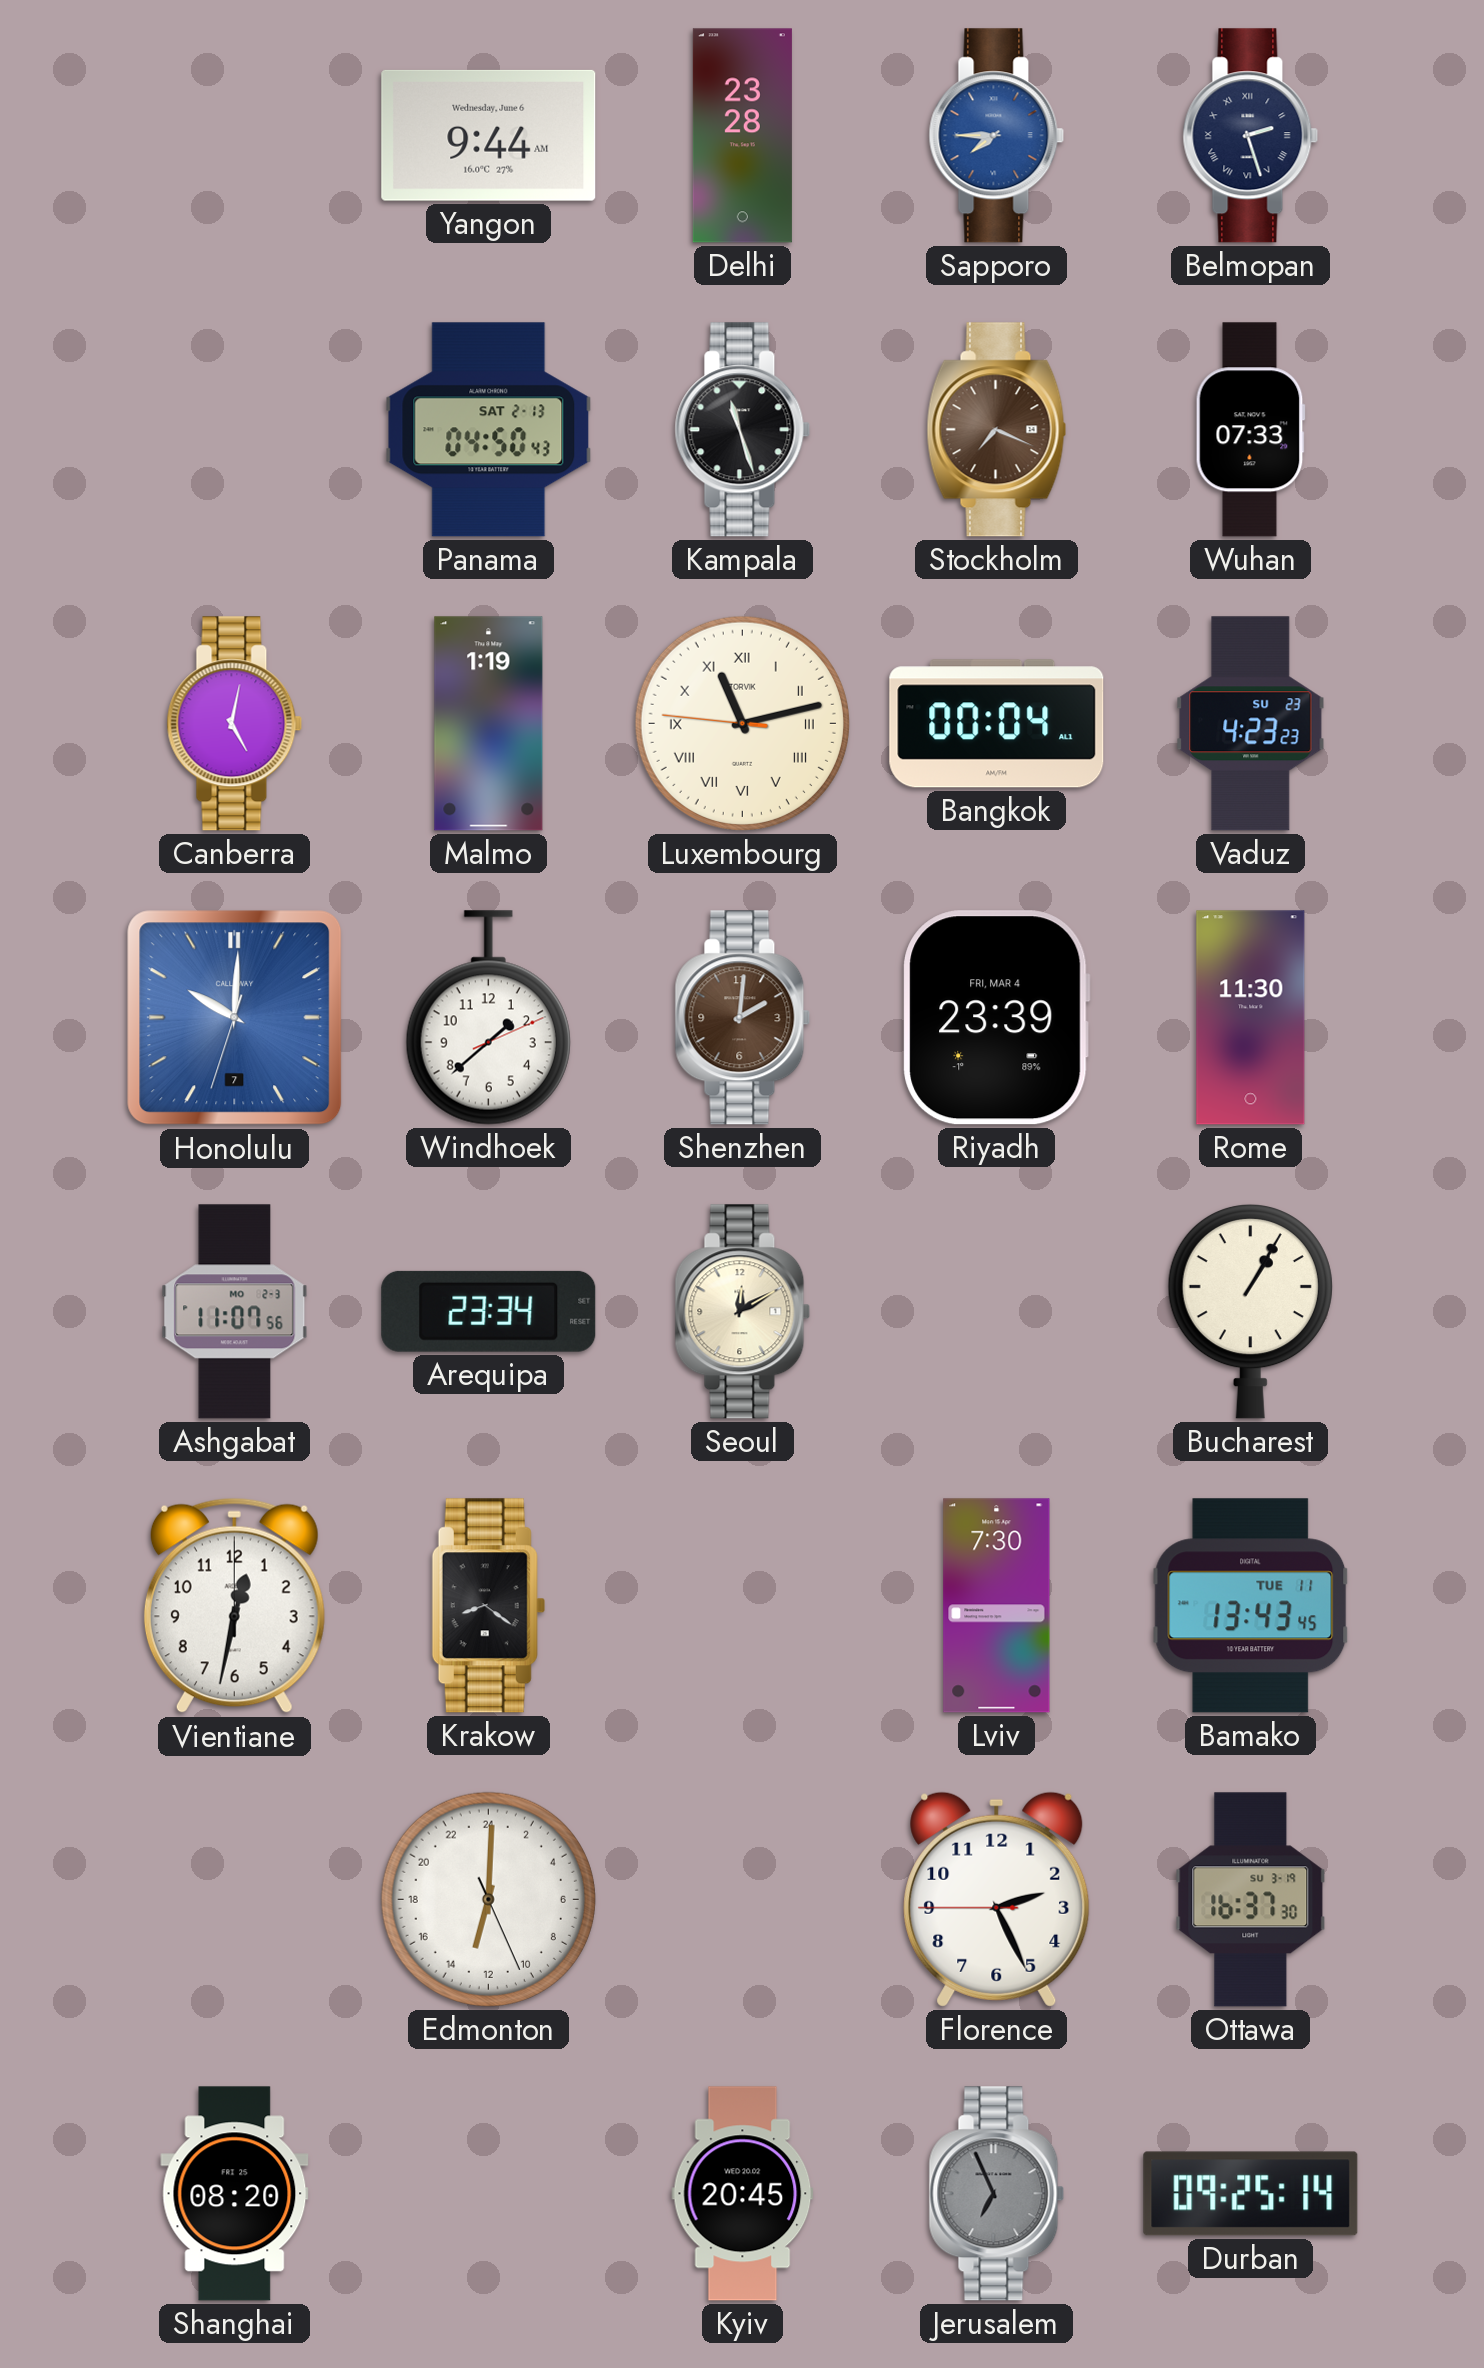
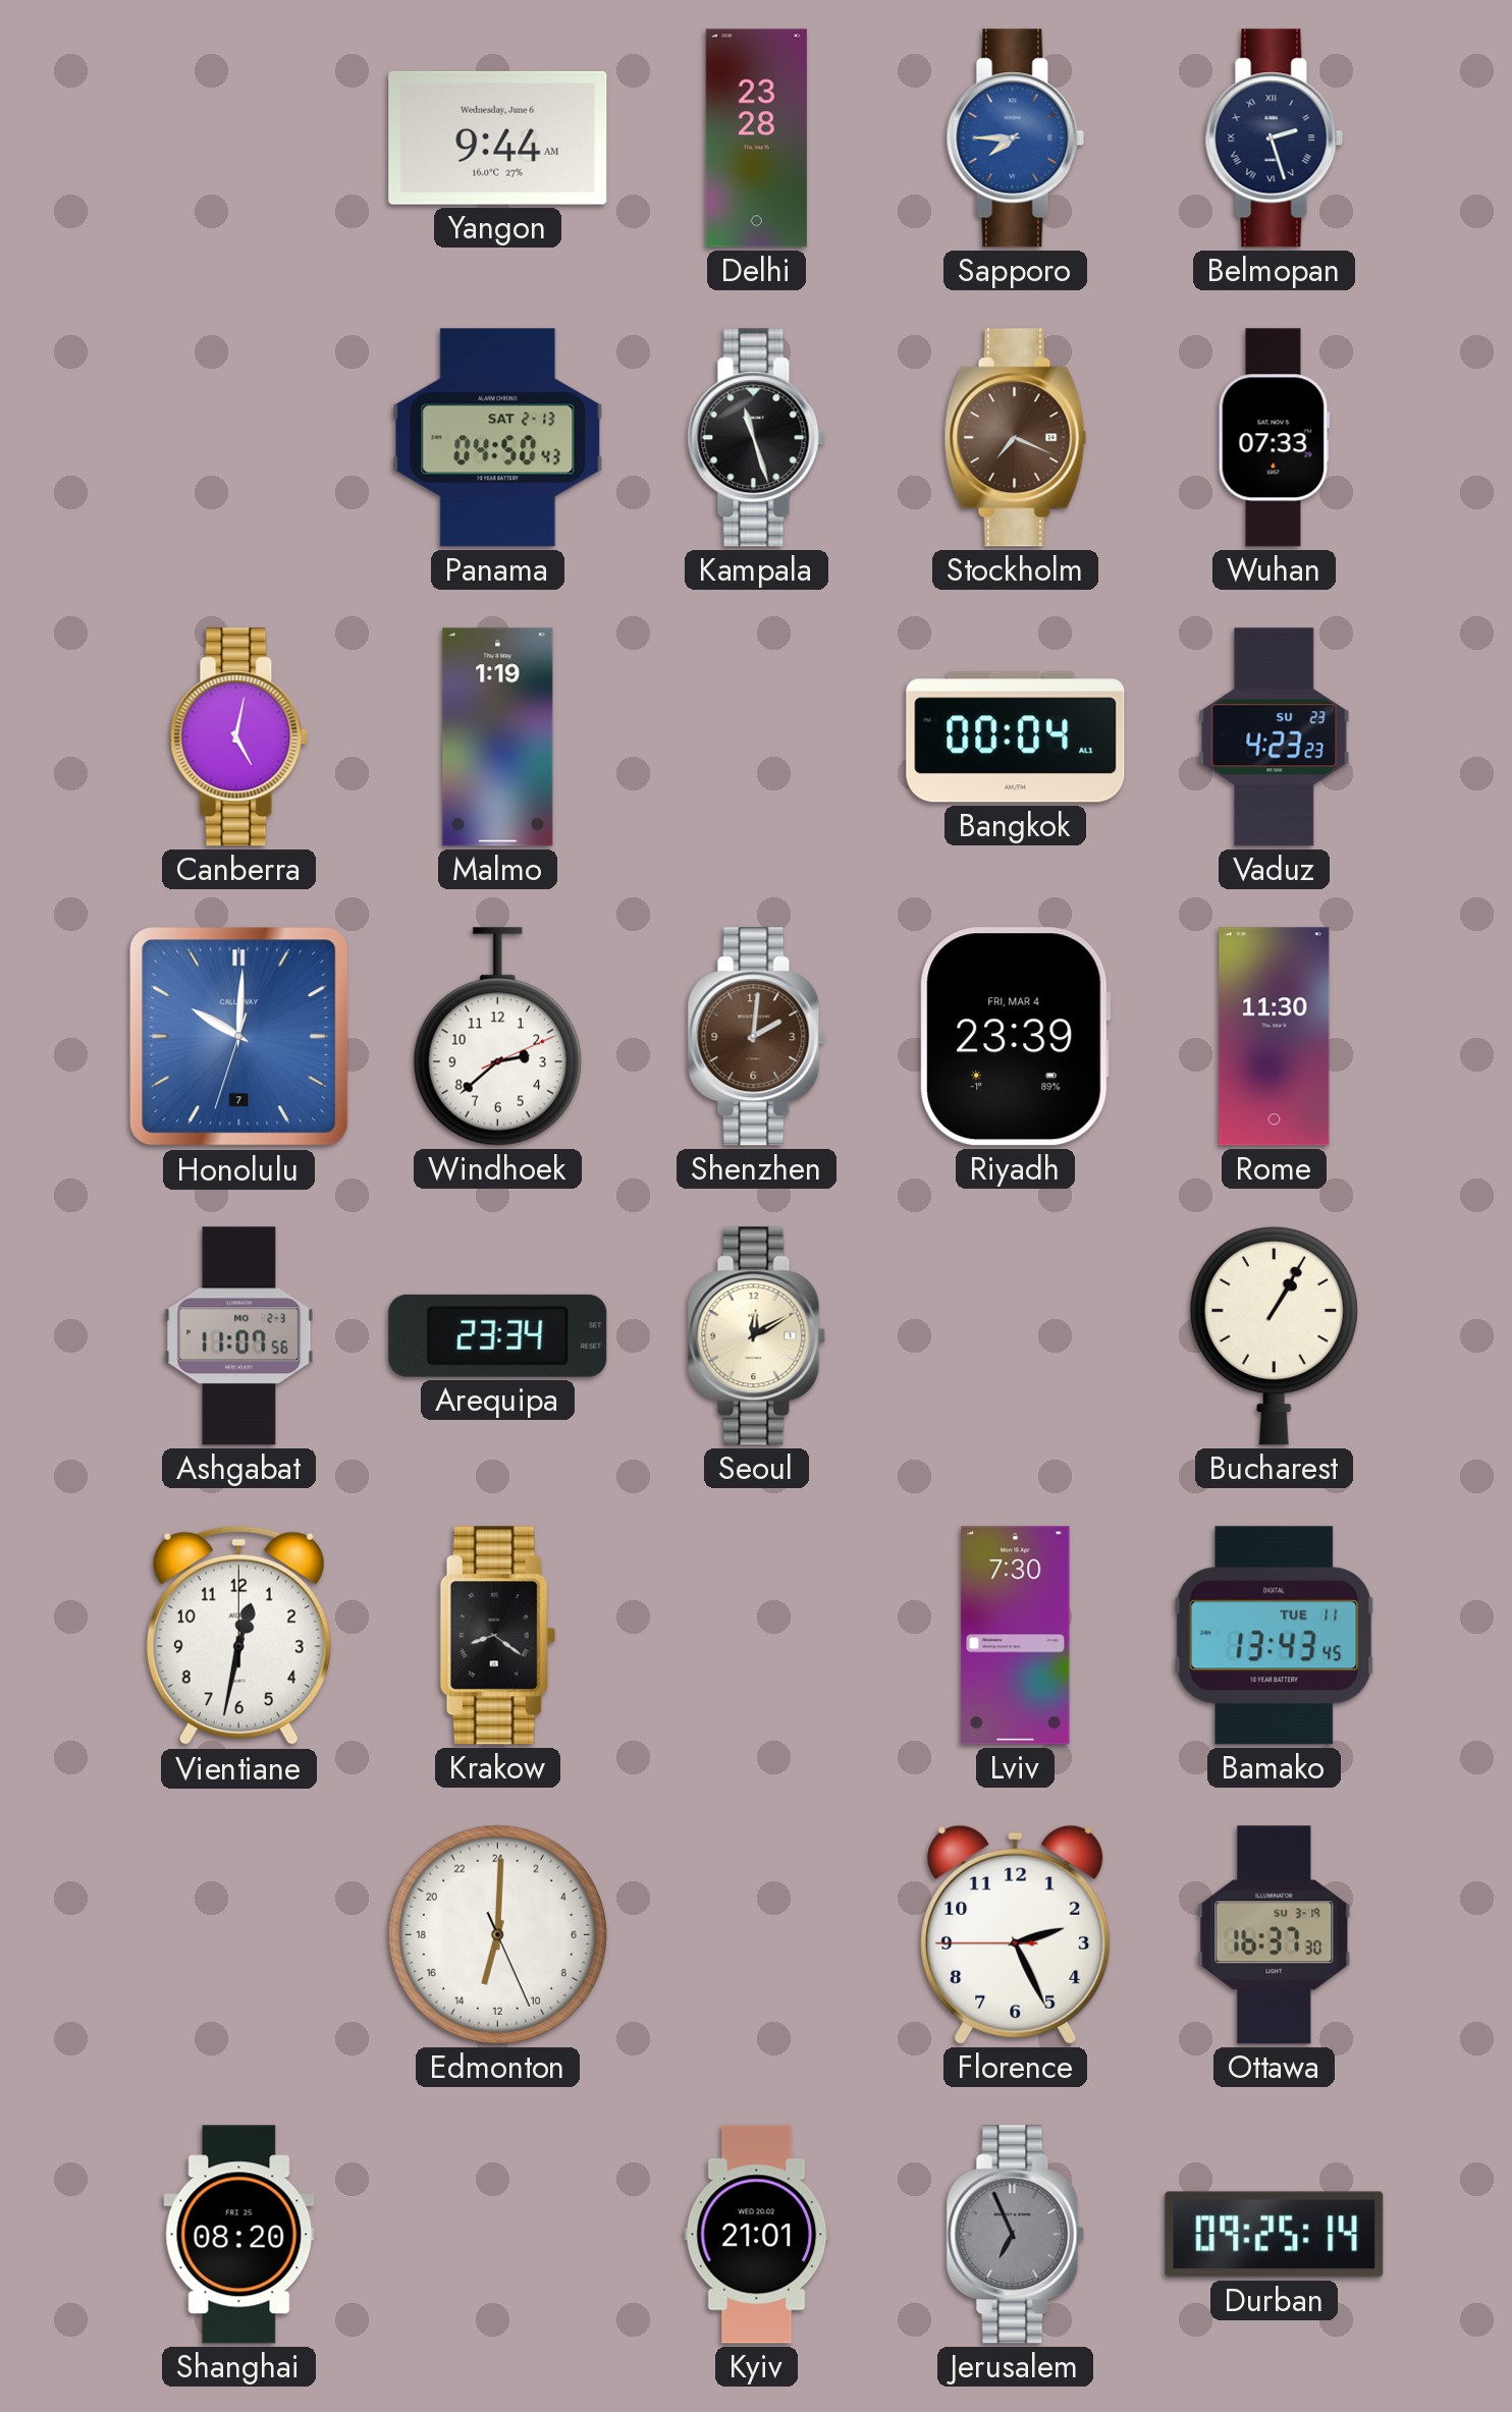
Luxembourg: 11:12 -> none
Windhoek: 1:38 -> 2:38
Kyiv: 20:45 -> 21:01
